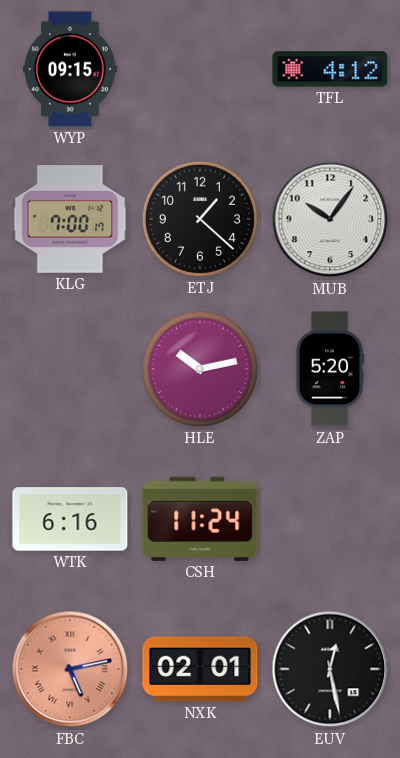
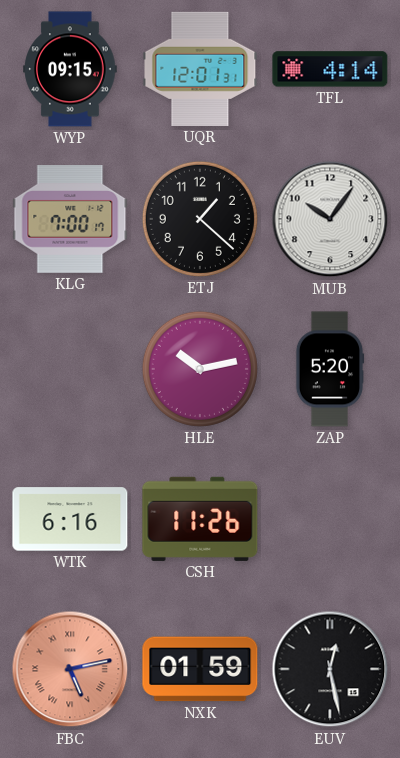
UQR: none -> 12:01
TFL: 4:12 -> 4:14
CSH: 11:24 -> 11:26
NXK: 02:01 -> 01:59
